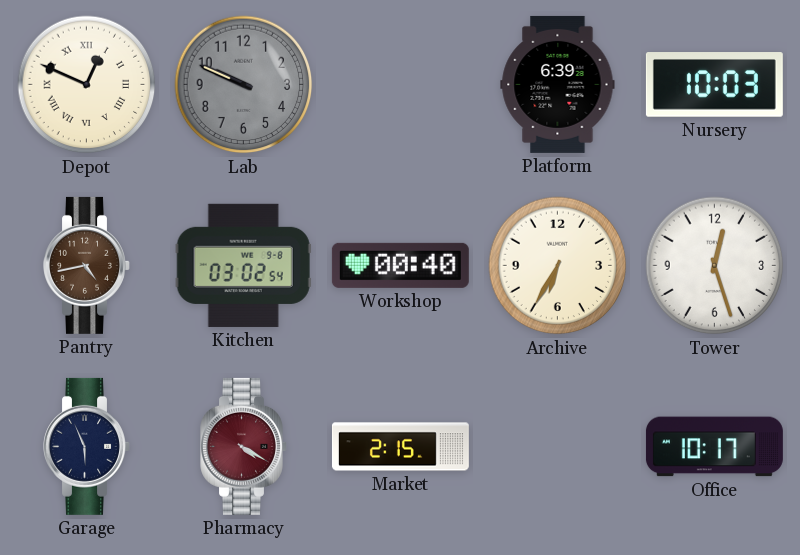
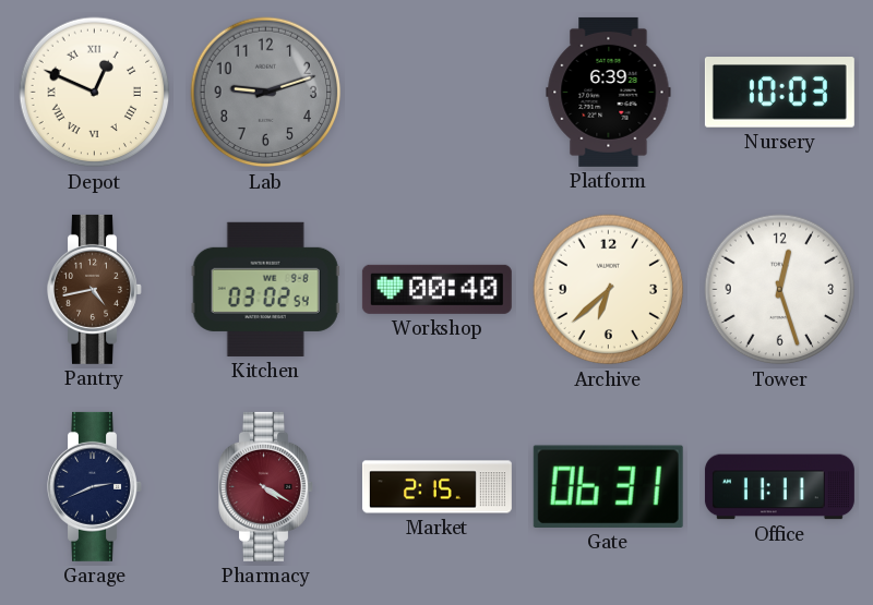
Lab: 9:49 -> 9:12
Archive: 6:35 -> 6:38
Garage: 5:56 -> 2:41
Gate: none -> 06:31
Office: 10:17 -> 11:11
